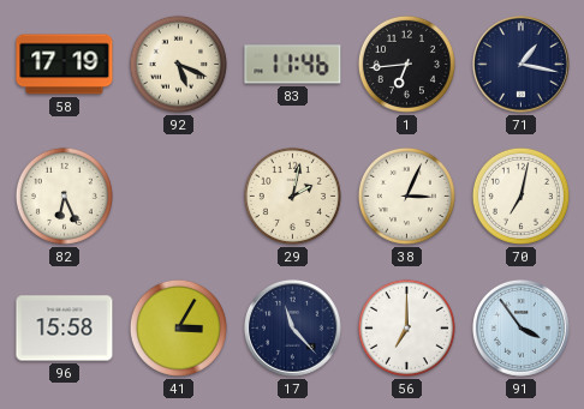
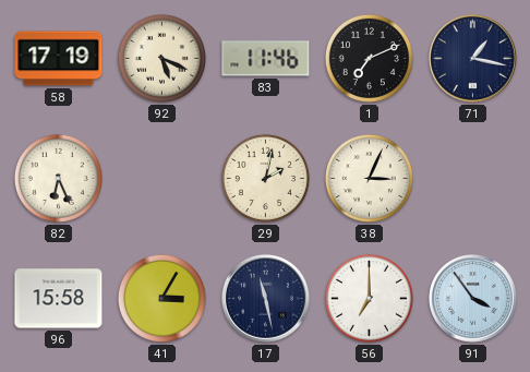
1: 6:44 -> 7:11
70: 7:02 -> none
17: 11:23 -> 11:28
